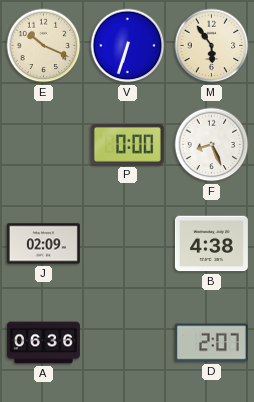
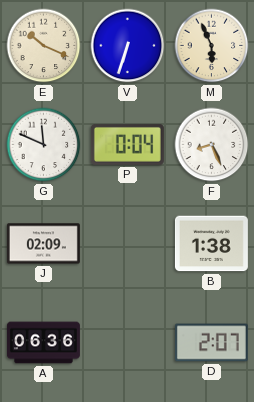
M: 5:54 -> 5:56
G: none -> 11:49
P: 0:00 -> 0:04
B: 4:38 -> 1:38
